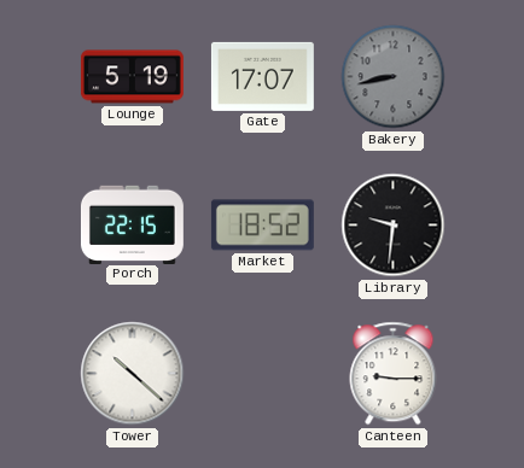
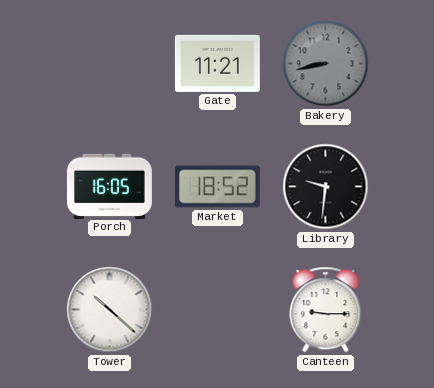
Lounge: 5:19 -> none
Gate: 17:07 -> 11:21
Porch: 22:15 -> 16:05
